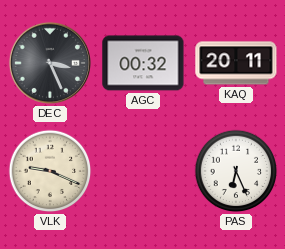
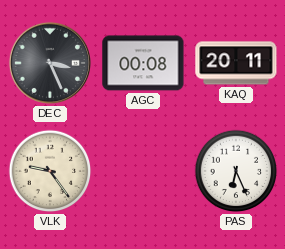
AGC: 00:32 -> 00:08
VLK: 9:19 -> 9:24
